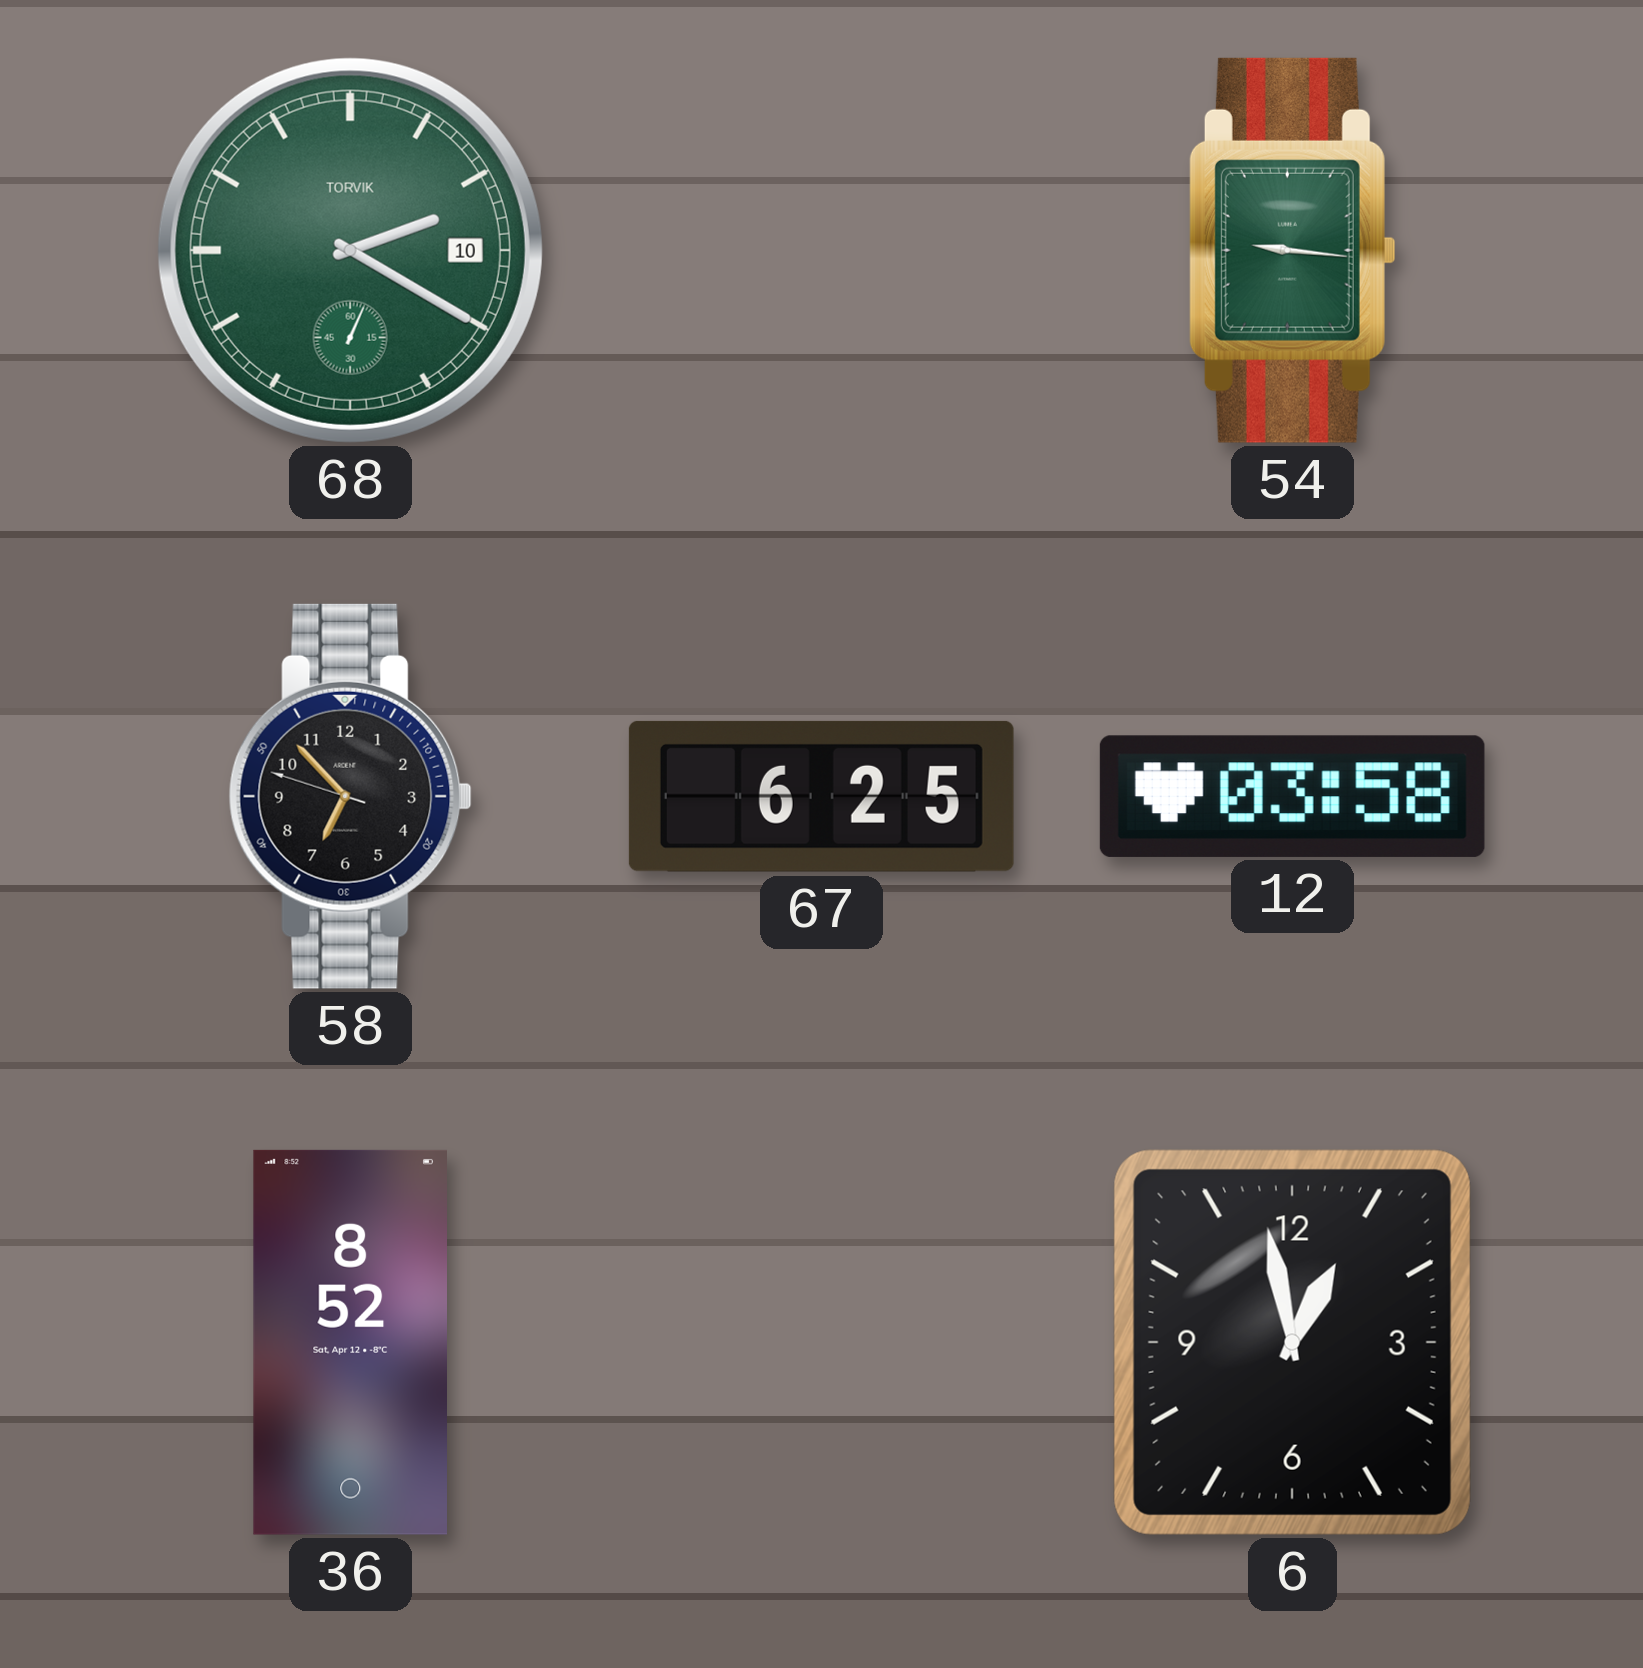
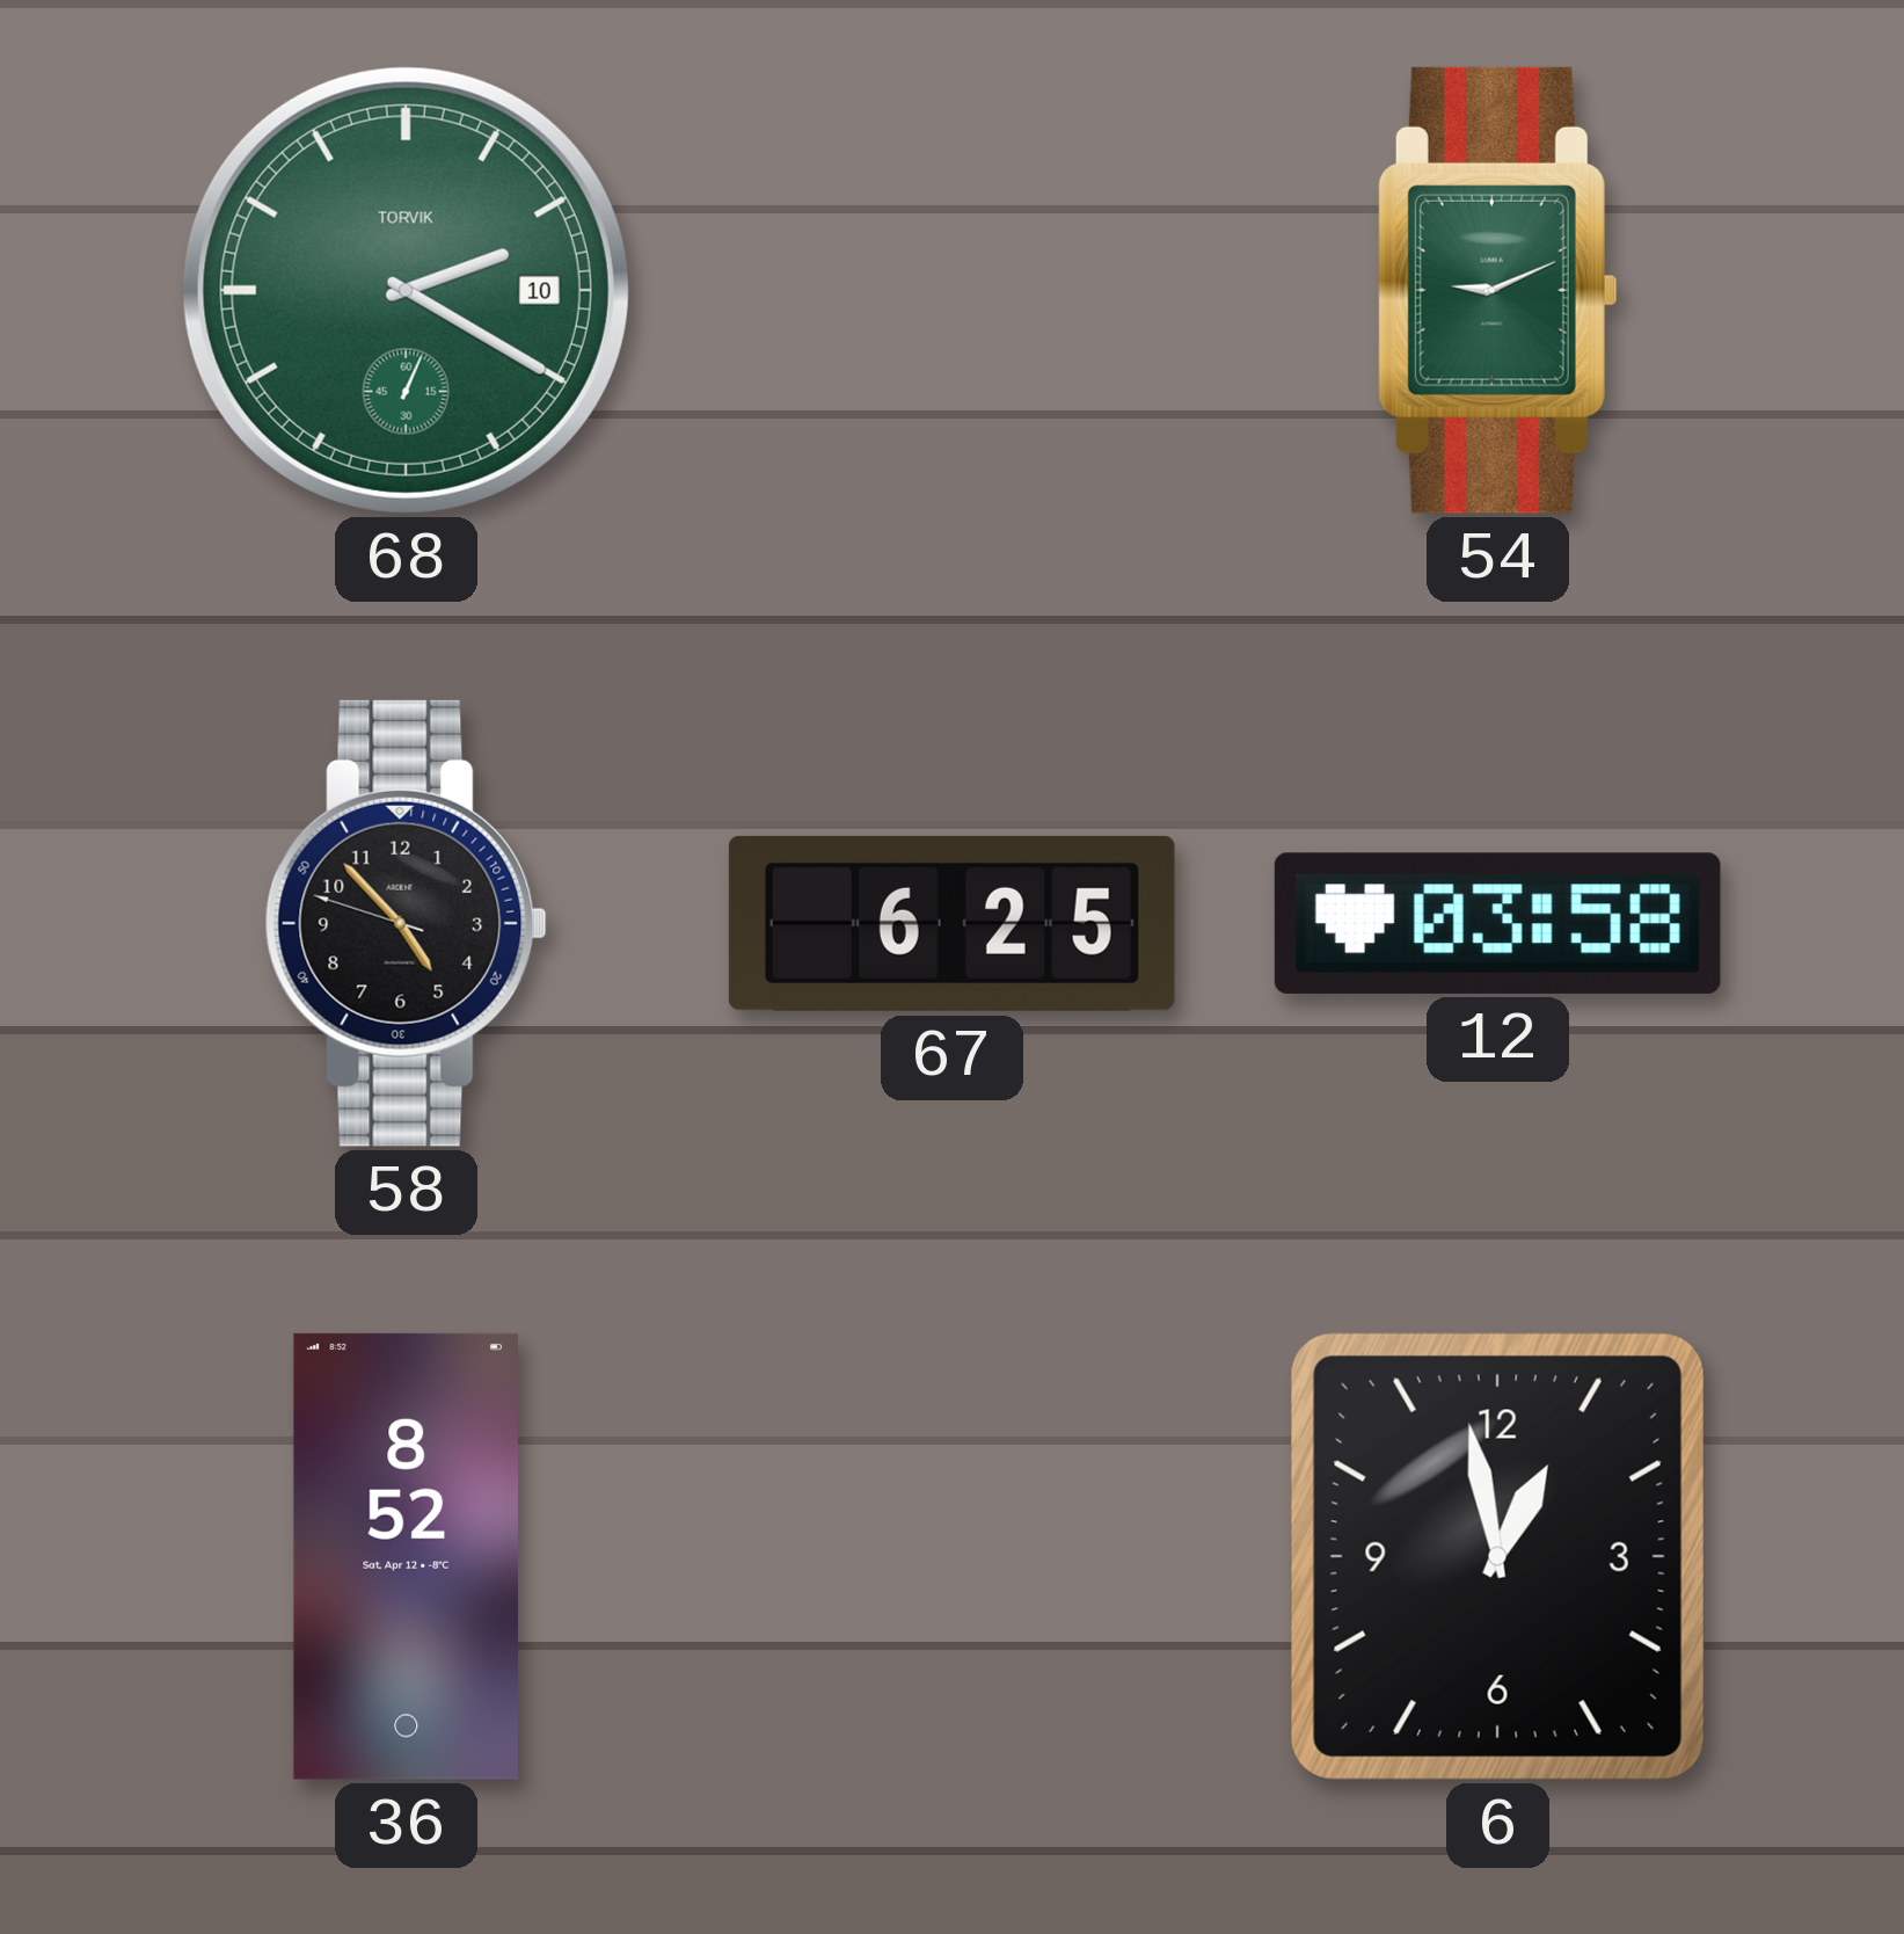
54: 9:16 -> 9:11
58: 6:52 -> 4:52
